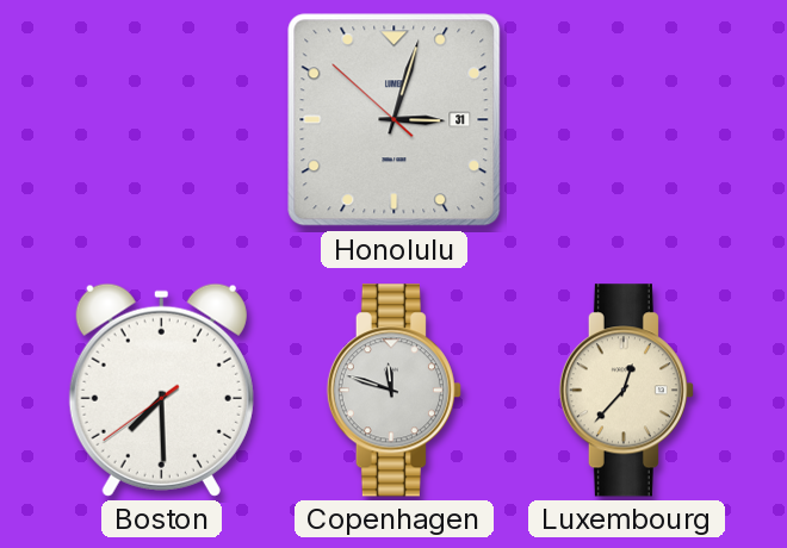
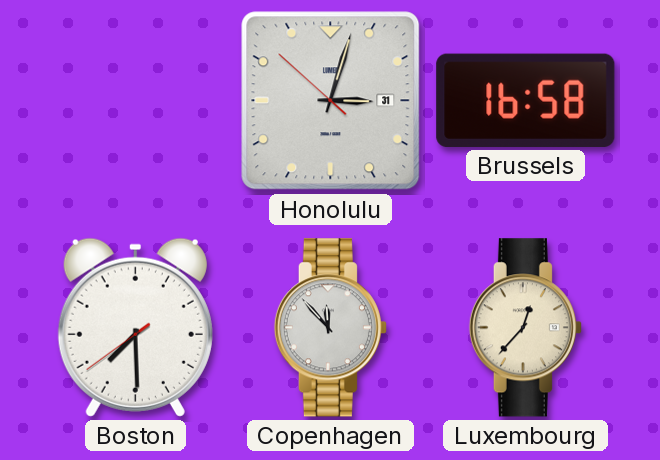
Brussels: none -> 16:58
Copenhagen: 11:48 -> 11:53
